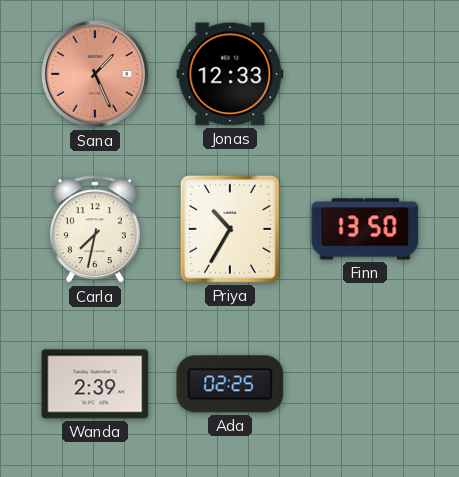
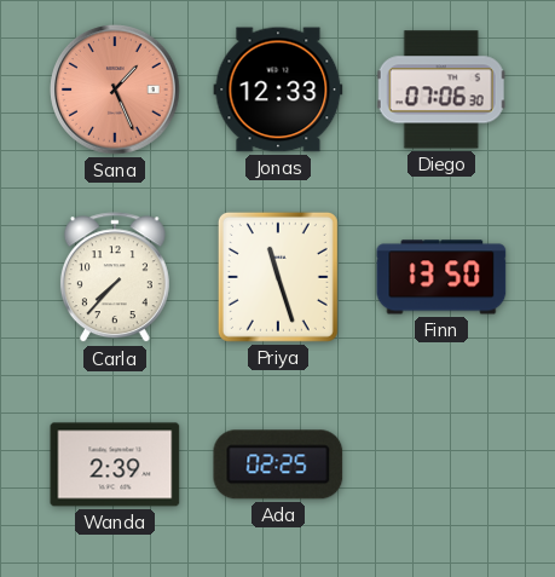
Diego: none -> 07:06
Carla: 7:32 -> 7:37
Priya: 10:35 -> 11:27
